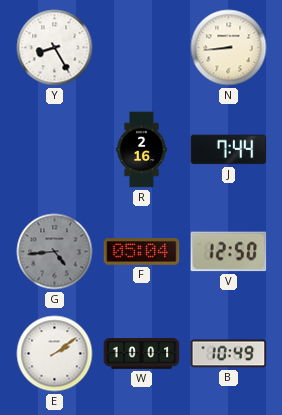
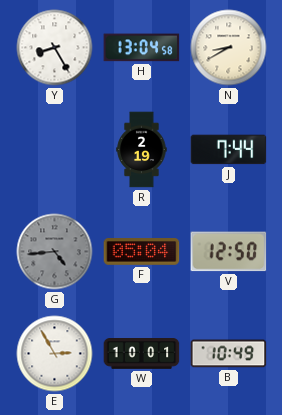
H: none -> 13:04
N: 8:44 -> 8:40
R: 2:16 -> 2:19
E: 2:09 -> 2:55
